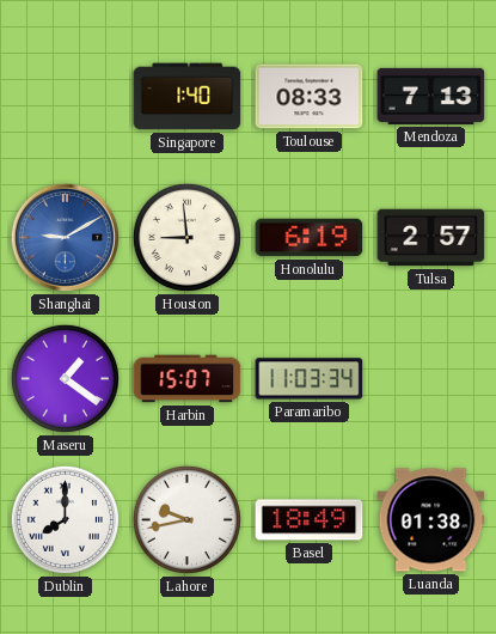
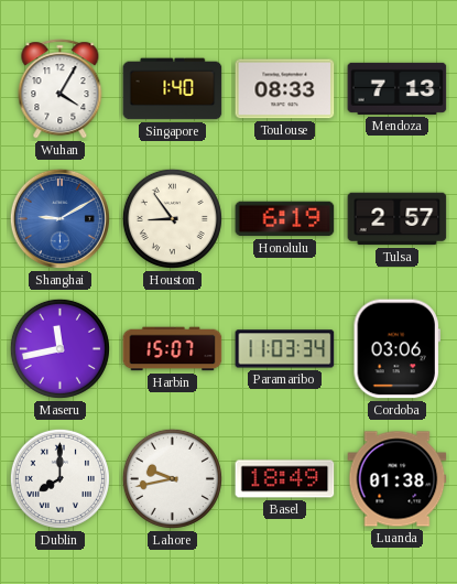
Wuhan: none -> 4:05
Houston: 8:59 -> 8:54
Maseru: 1:21 -> 11:43
Cordoba: none -> 03:06
